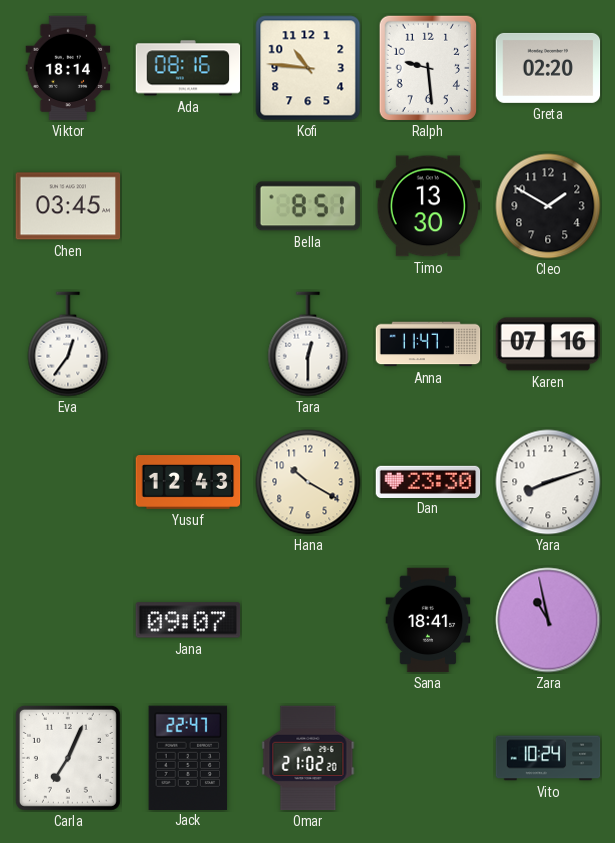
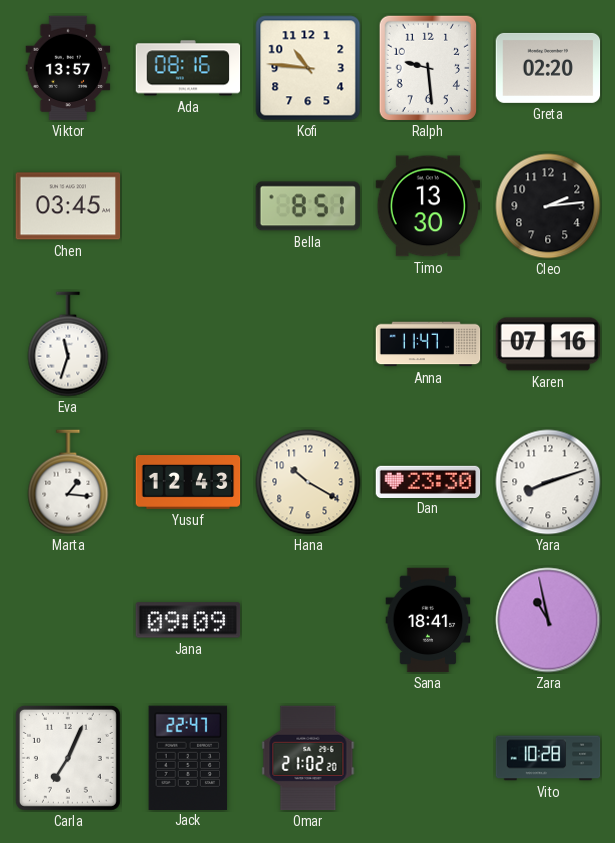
Viktor: 18:14 -> 13:57
Cleo: 1:50 -> 2:14
Eva: 12:36 -> 11:33
Tara: 12:30 -> none
Marta: none -> 1:16
Jana: 09:07 -> 09:09
Vito: 10:24 -> 10:28
